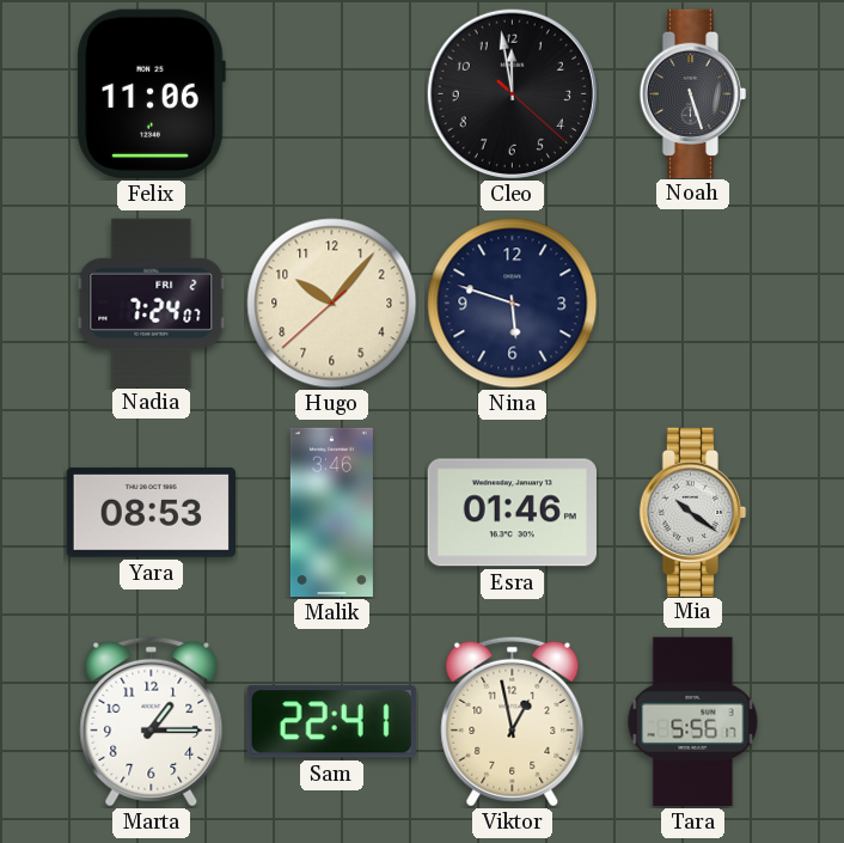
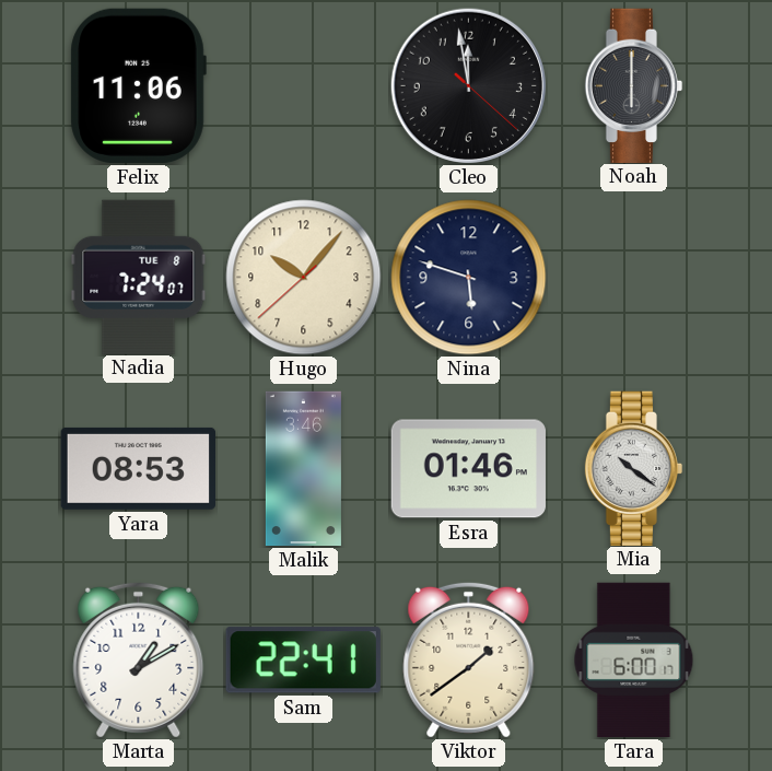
Noah: 5:27 -> 6:00
Nadia date: FRI 2 -> TUE 8
Marta: 1:15 -> 1:10
Viktor: 12:58 -> 1:39
Tara: 5:56 -> 6:00
